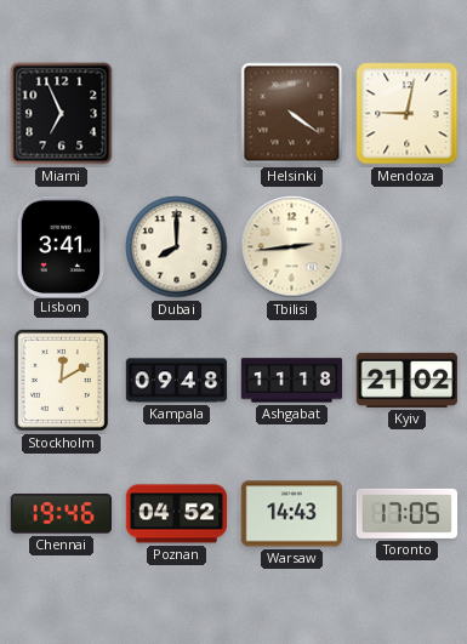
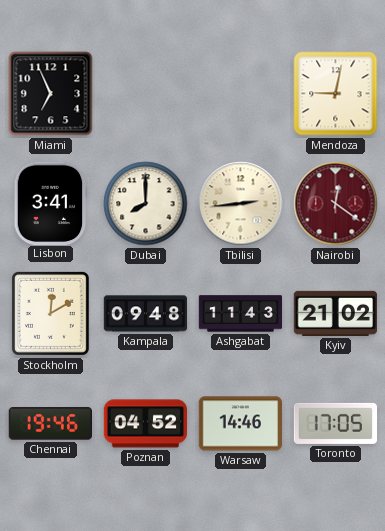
Helsinki: 4:21 -> none
Nairobi: none -> 12:21
Ashgabat: 11:18 -> 11:43
Warsaw: 14:43 -> 14:46
